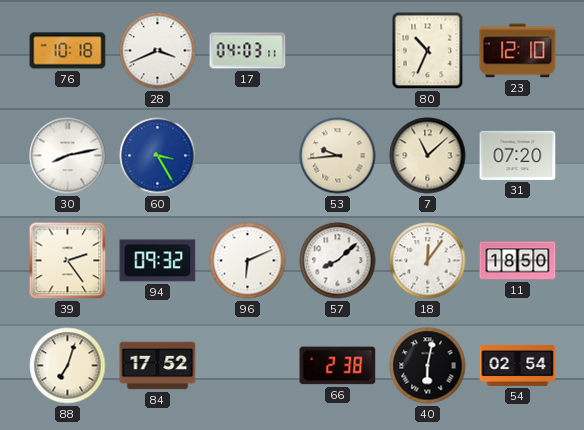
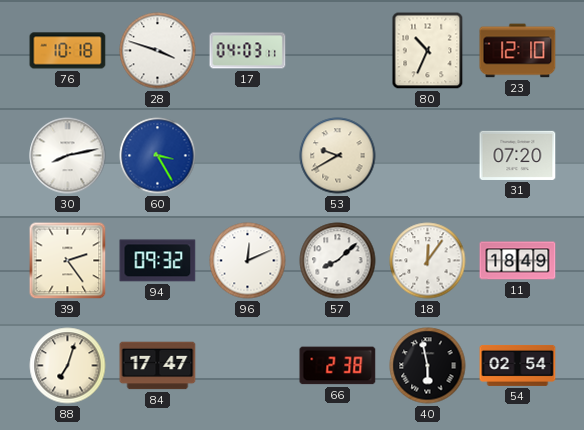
28: 3:41 -> 3:48
53: 9:44 -> 9:40
7: 11:08 -> none
96: 6:11 -> 12:11
11: 18:50 -> 18:49
84: 17:52 -> 17:47
40: 6:02 -> 5:58
